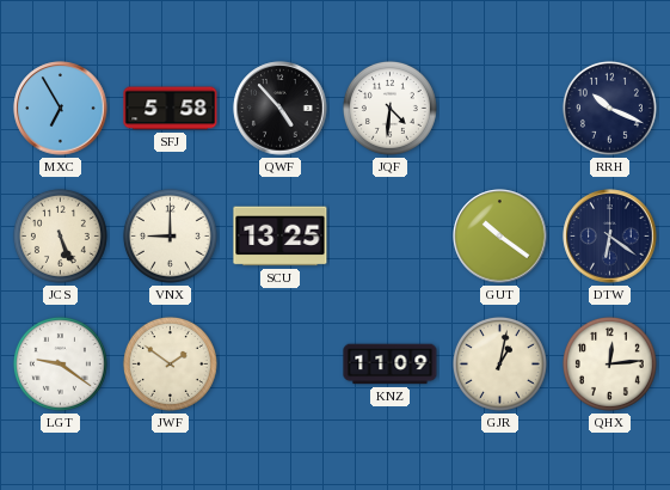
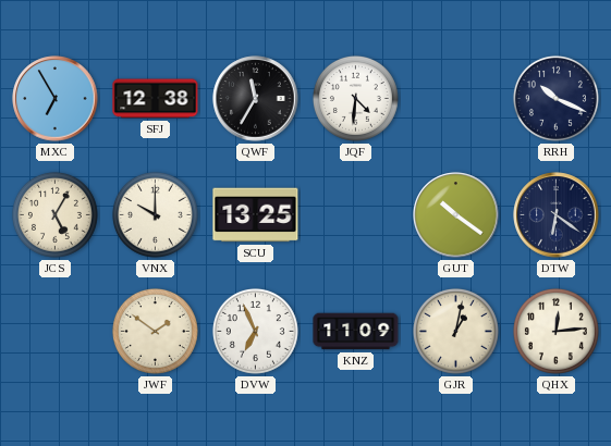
SFJ: 5:58 -> 12:38
QWF: 4:53 -> 11:35
JCS: 5:26 -> 5:05
VNX: 9:00 -> 10:00
LGT: 9:21 -> none
DVW: none -> 6:56
